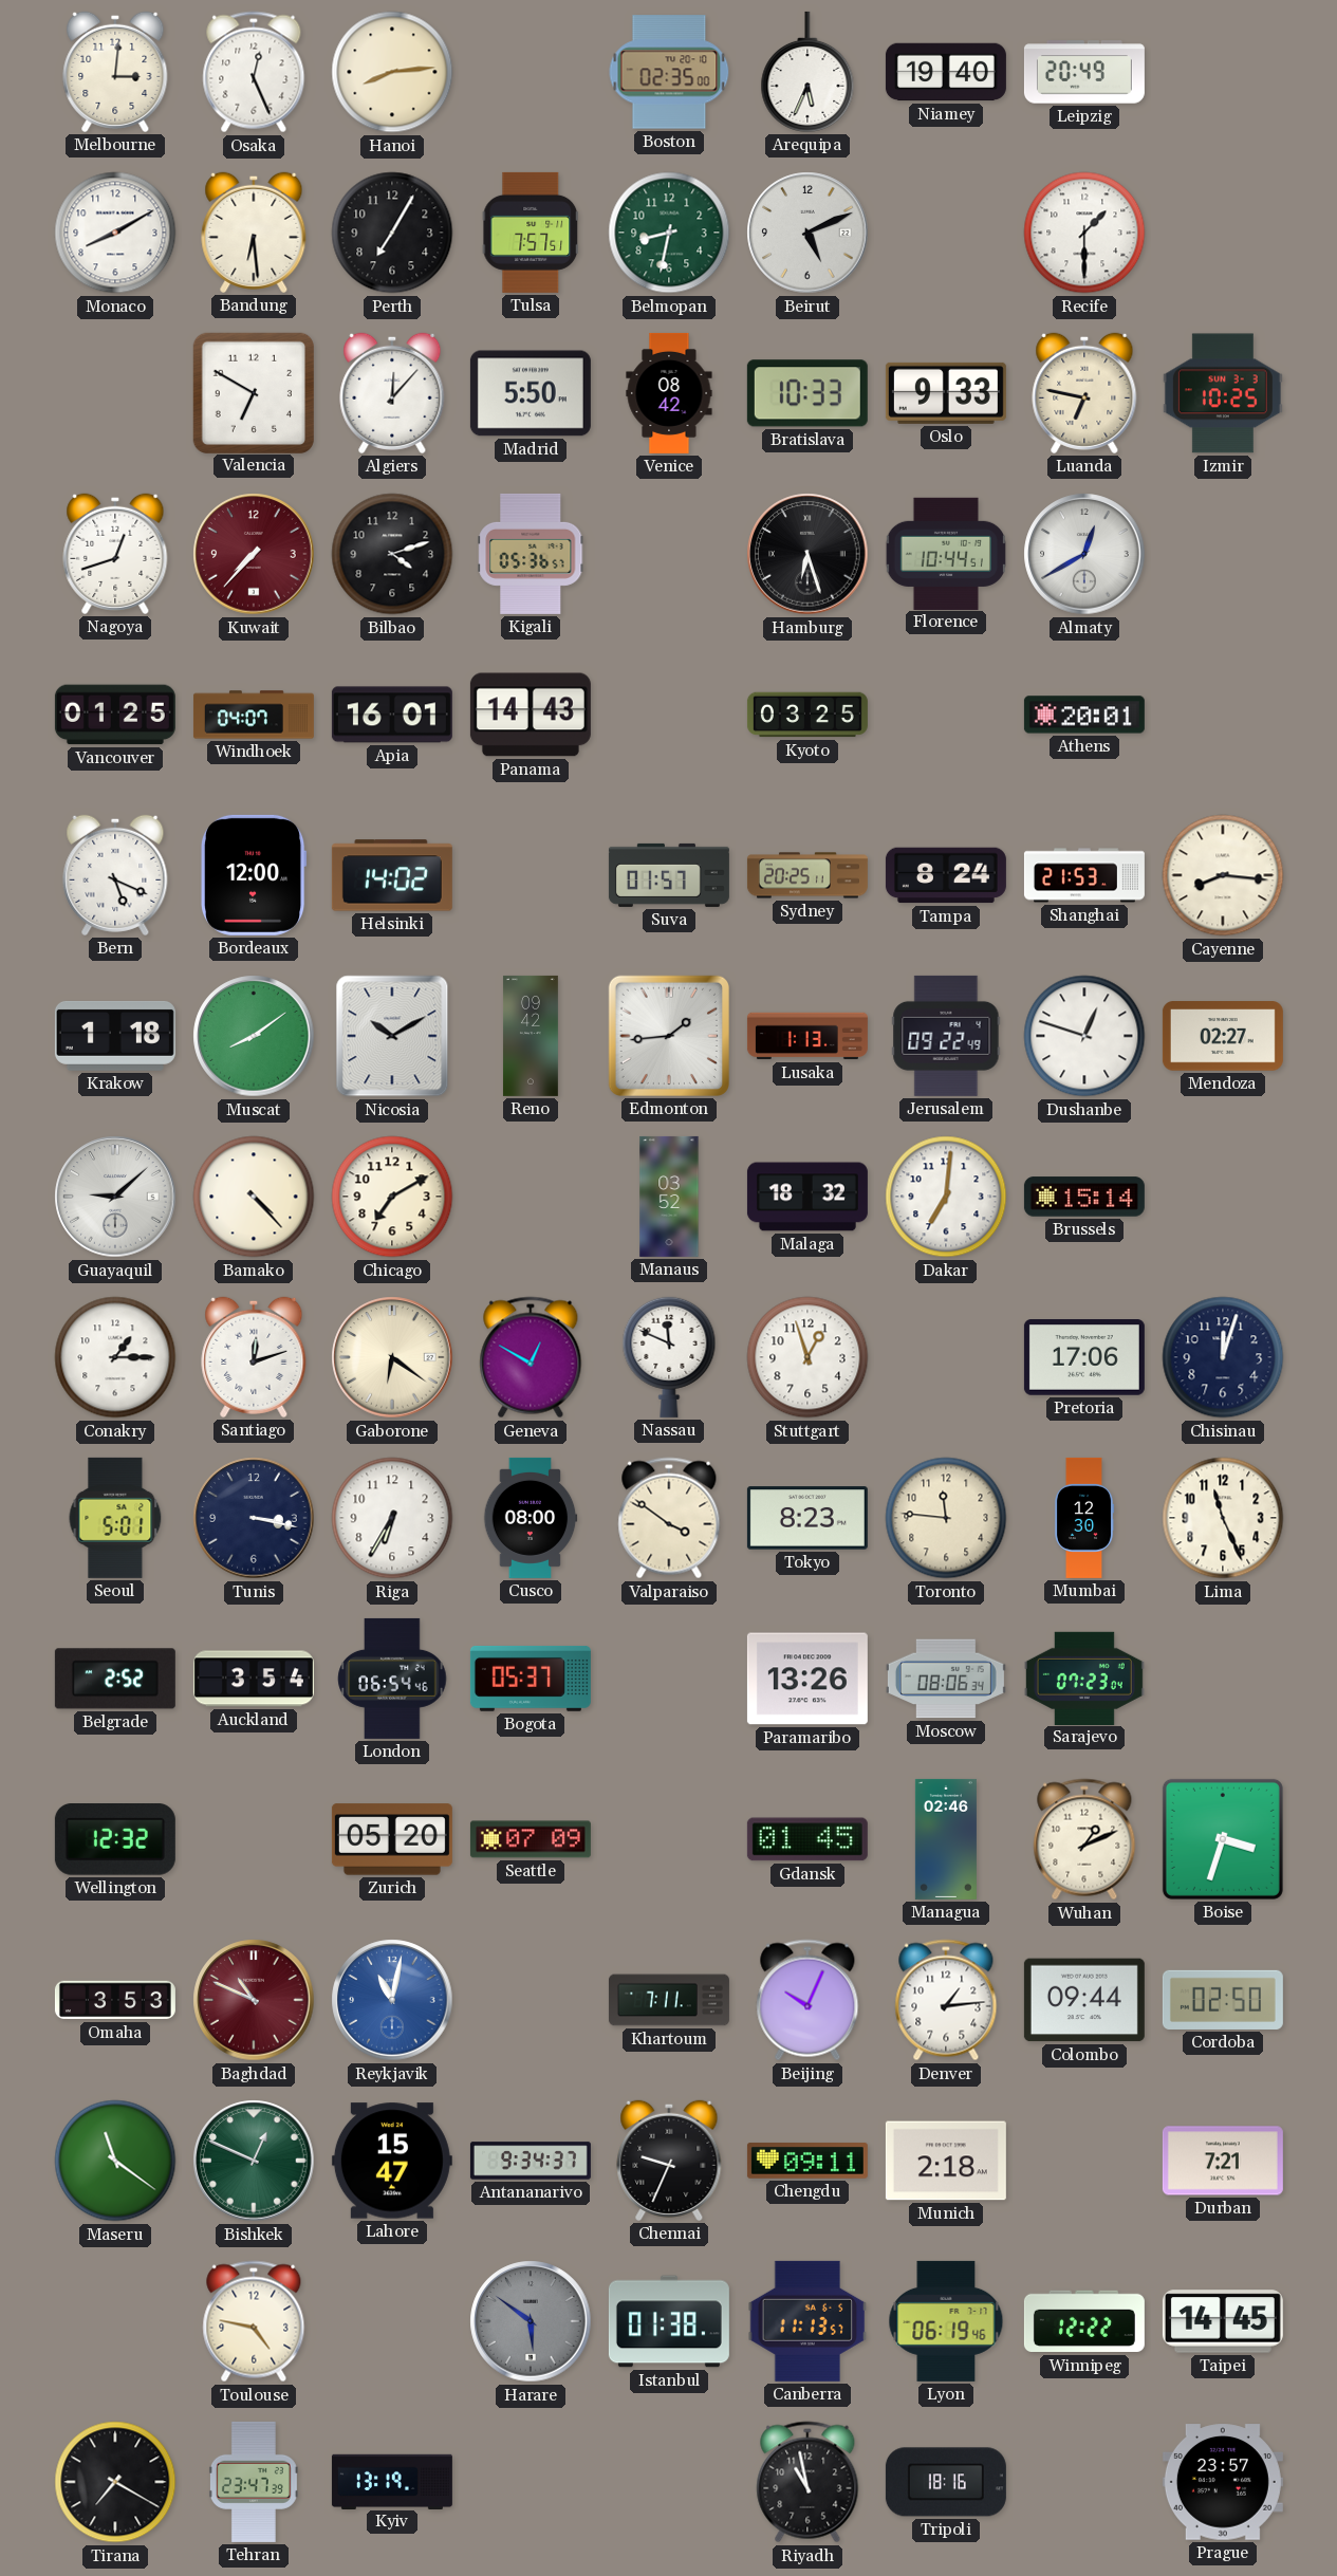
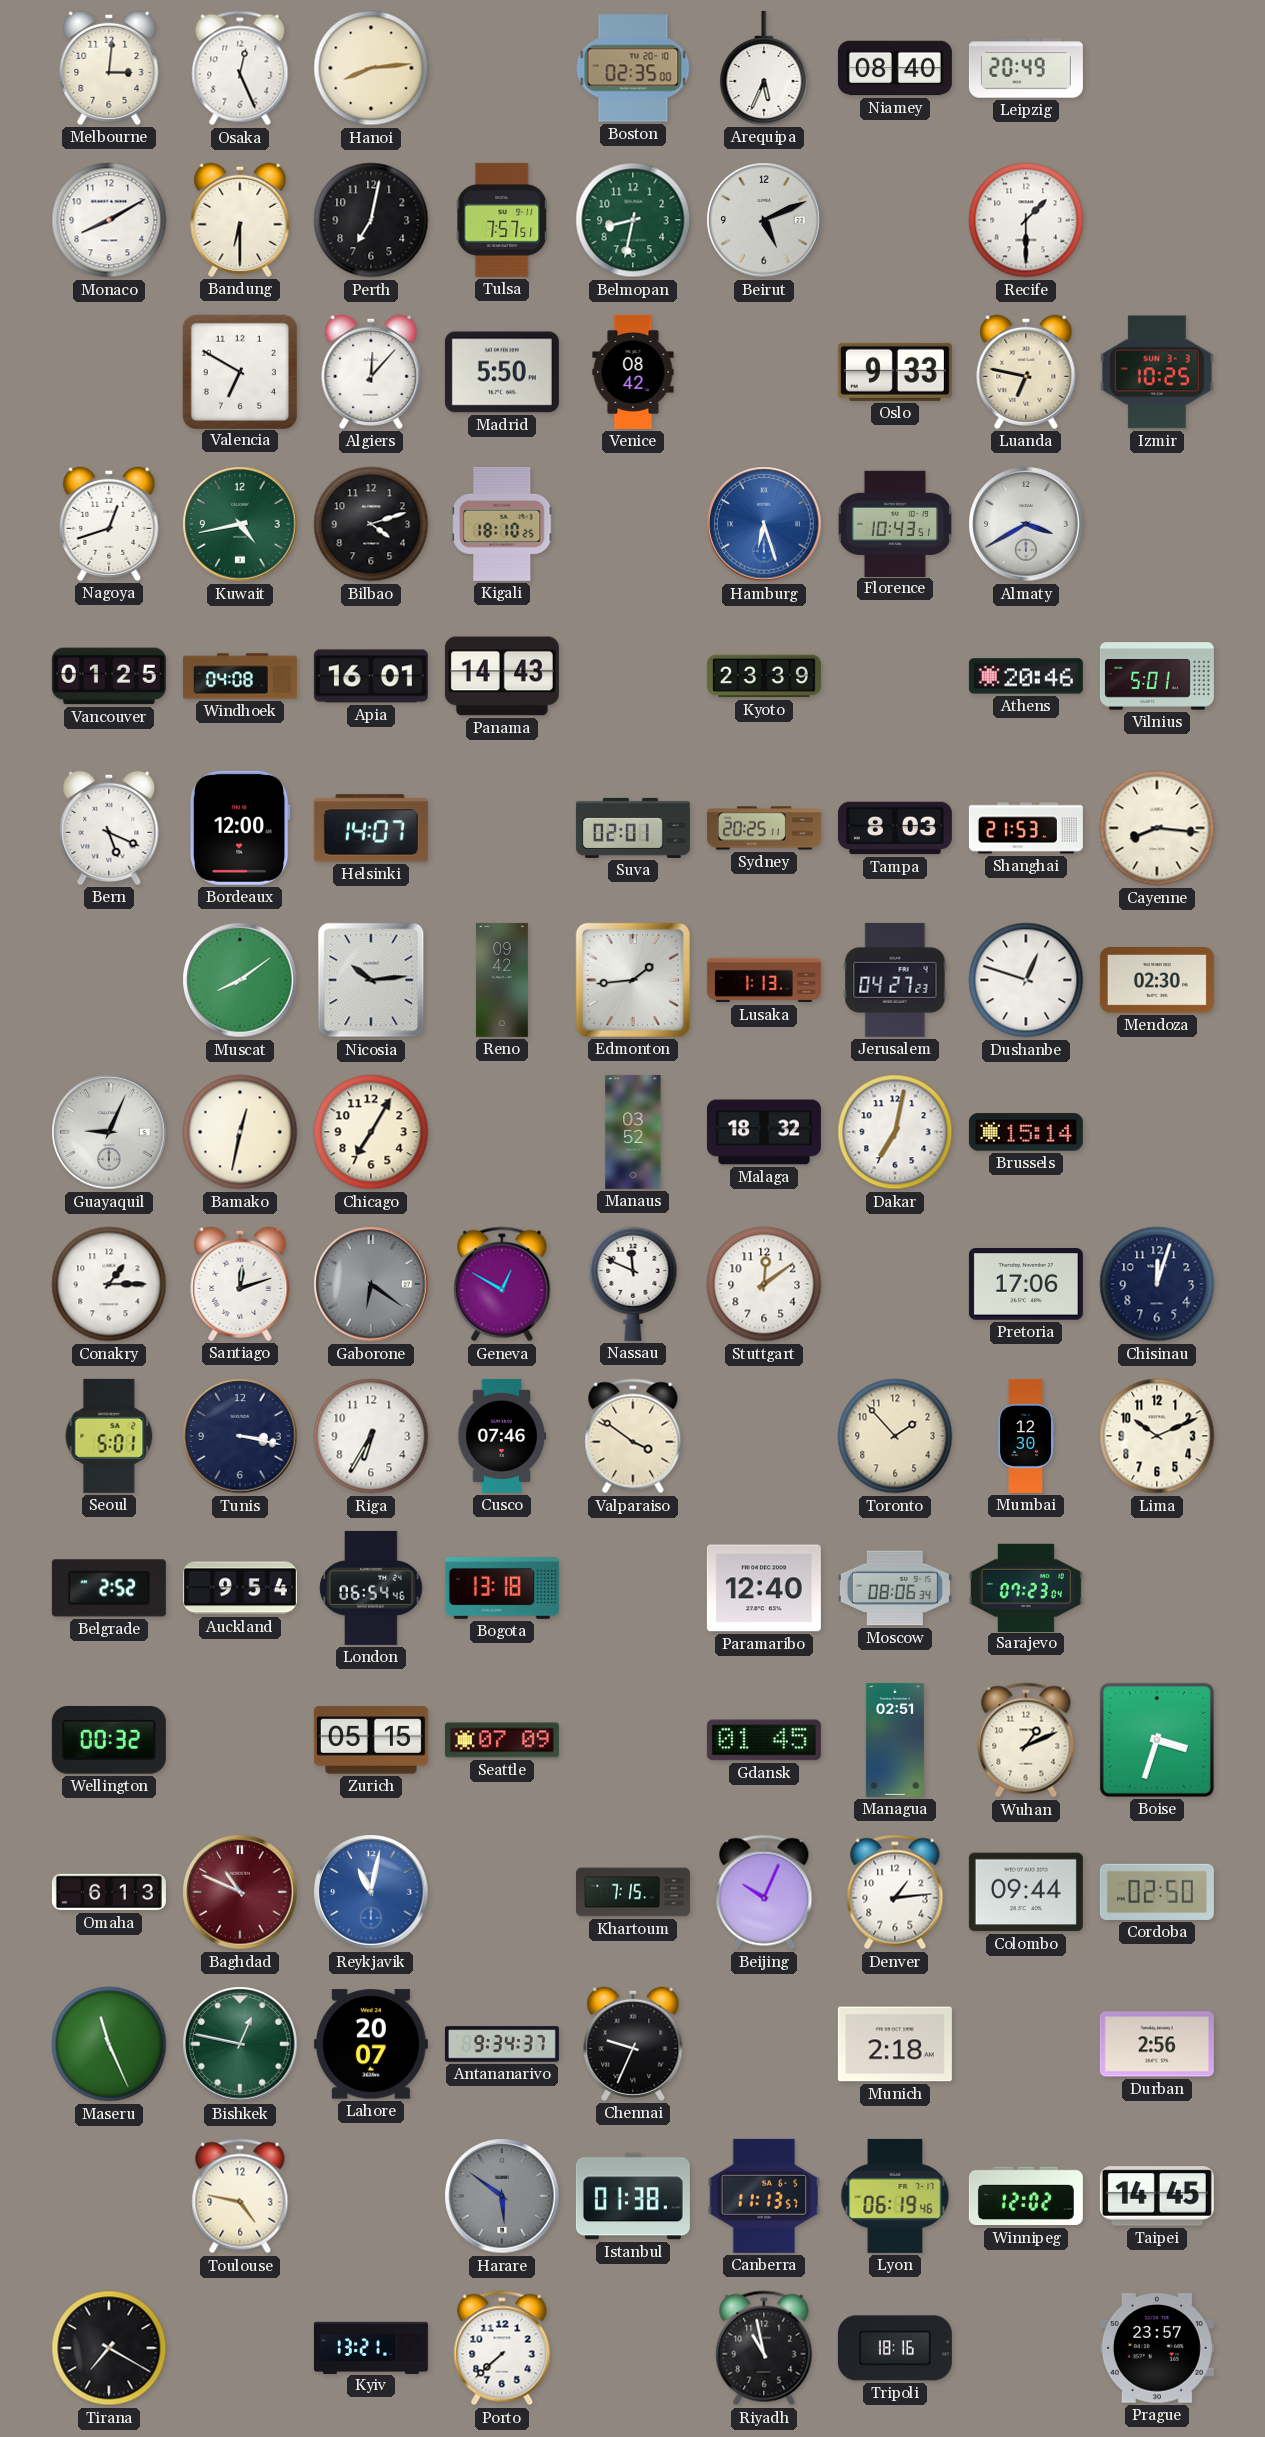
Niamey: 19:40 -> 08:40
Bandung: 6:29 -> 6:30
Perth: 7:05 -> 7:02
Bratislava: 10:33 -> none
Kuwait: 7:37 -> 4:43
Kuwait dial: burgundy -> green
Kigali: 05:36 -> 18:10
Hamburg dial: black -> blue
Florence: 10:44 -> 10:43
Almaty: 12:40 -> 3:40
Windhoek: 04:07 -> 04:08
Kyoto: 03:25 -> 23:39
Athens: 20:01 -> 20:46
Vilnius: none -> 5:01
Helsinki: 14:02 -> 14:07
Suva: 01:57 -> 02:01
Tampa: 8:24 -> 8:03
Krakow: 1:18 -> none
Nicosia: 10:10 -> 10:14
Jerusalem: 09:22 -> 04:27
Mendoza: 02:27 -> 02:30
Guayaquil: 9:08 -> 9:04
Bamako: 4:23 -> 12:32
Chicago: 7:10 -> 7:05
Dakar: 7:01 -> 7:02
Gaborone dial: cream -> grey
Stuttgart: 12:57 -> 12:09
Cusco: 08:00 -> 07:46
Tokyo: 8:23 -> none
Toronto: 11:46 -> 1:53
Lima: 11:26 -> 10:11
Auckland: 3:54 -> 9:54
Bogota: 05:37 -> 13:18
Paramaribo: 13:26 -> 12:40
Wellington: 12:32 -> 00:32
Zurich: 05:20 -> 05:15
Managua: 02:46 -> 02:51
Omaha: 3:53 -> 6:13
Khartoum: 7:11 -> 7:15
Maseru: 11:21 -> 11:26
Bishkek: 12:49 -> 12:47
Lahore: 15:47 -> 20:07
Chengdu: 09:11 -> none
Durban: 7:21 -> 2:56
Winnipeg: 12:22 -> 12:02
Tehran: 23:47 -> none
Kyiv: 13:19 -> 13:21
Porto: none -> 7:38
